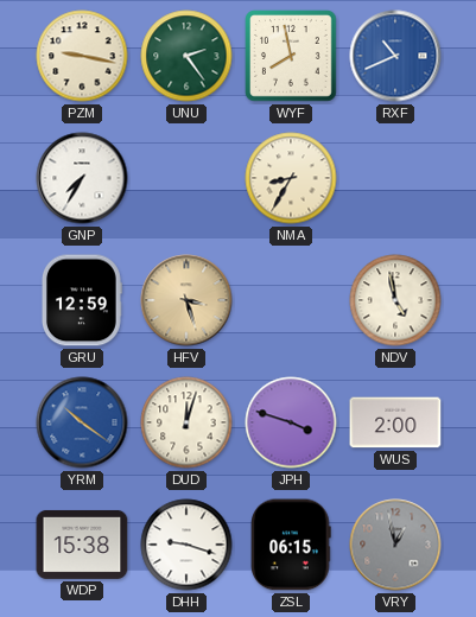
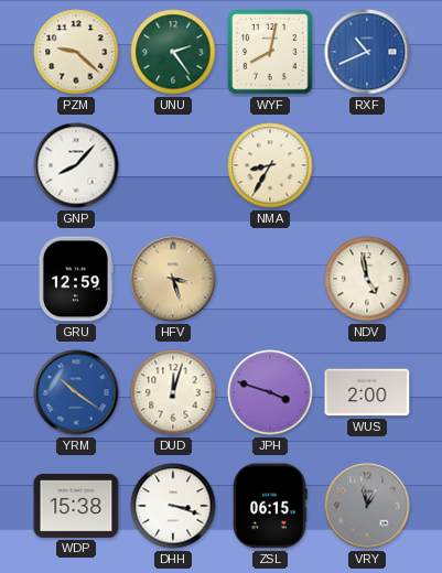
PZM: 9:17 -> 9:22
WYF: 7:58 -> 8:02
GNP: 7:35 -> 8:07
DHH: 9:18 -> 3:18
